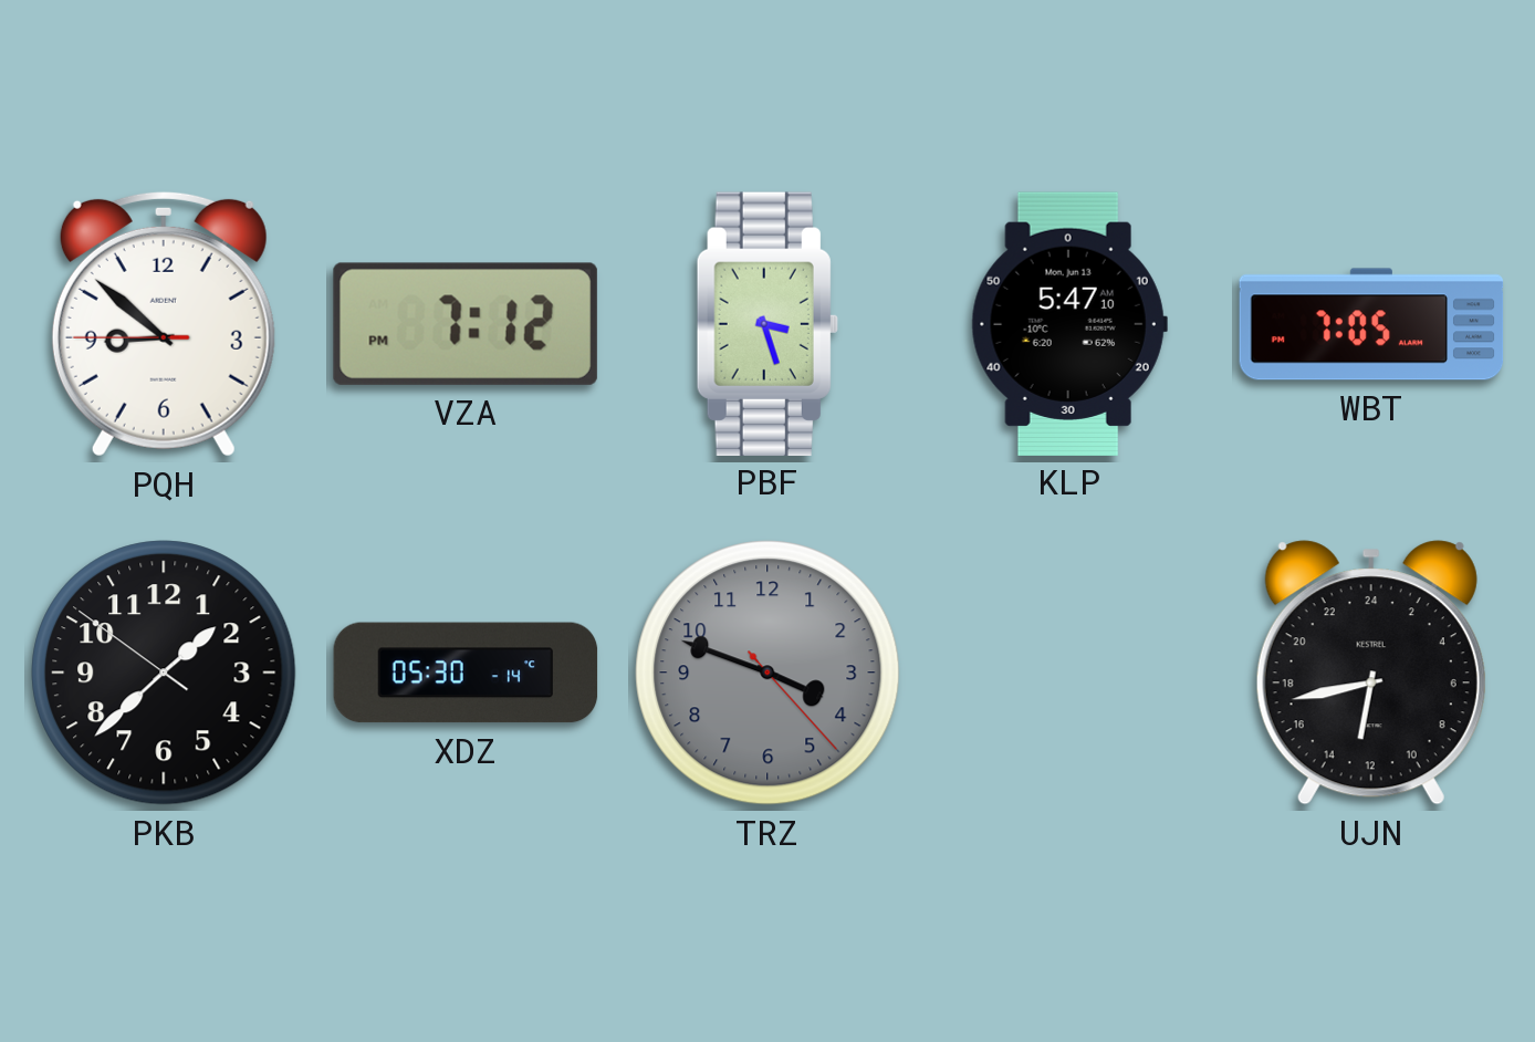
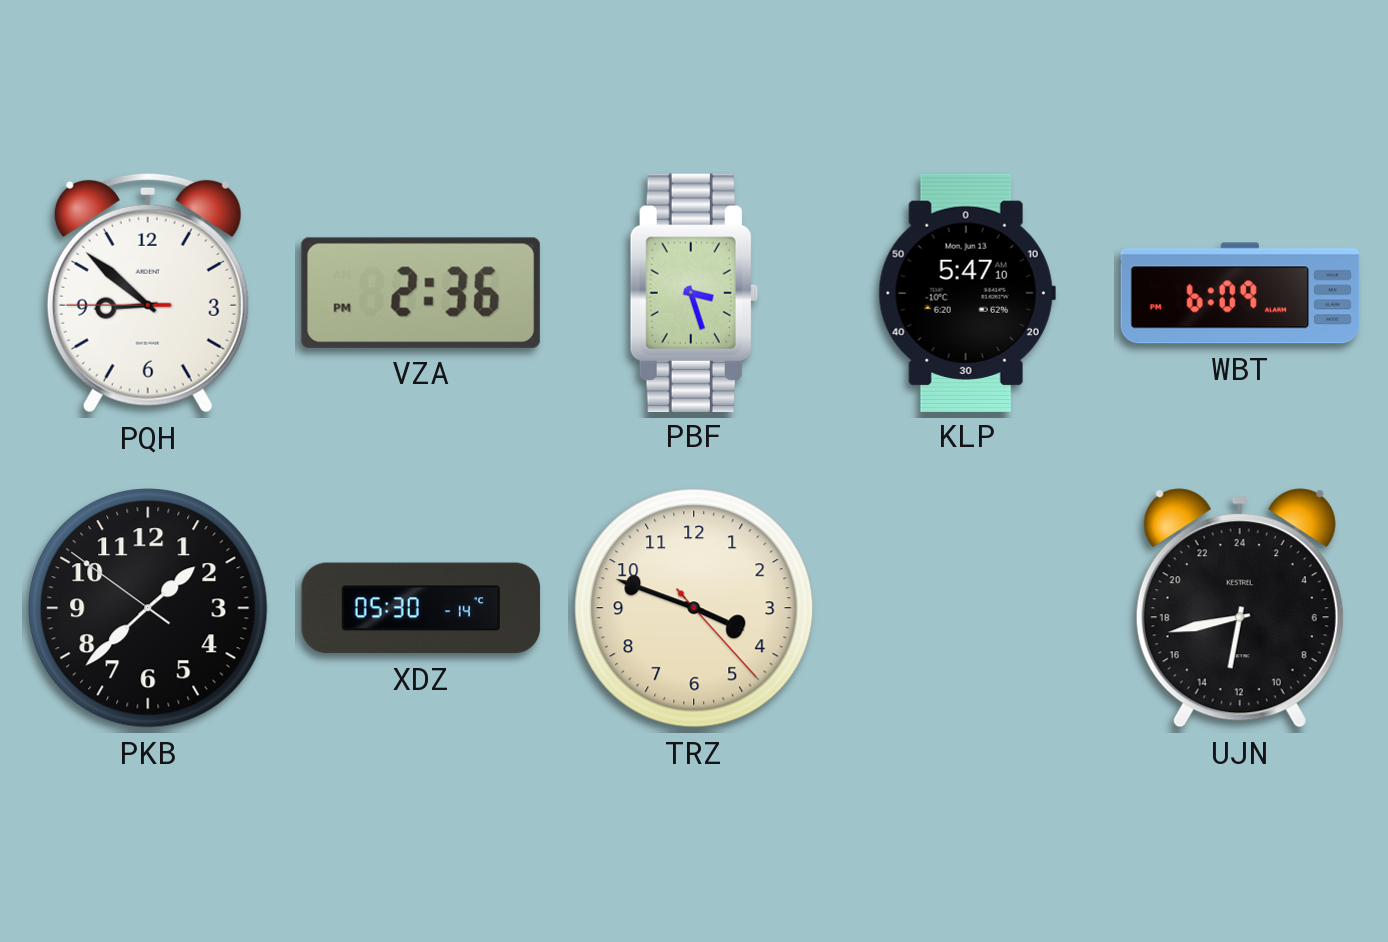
VZA: 7:12 -> 2:36
WBT: 7:05 -> 6:09
TRZ dial: grey -> cream
